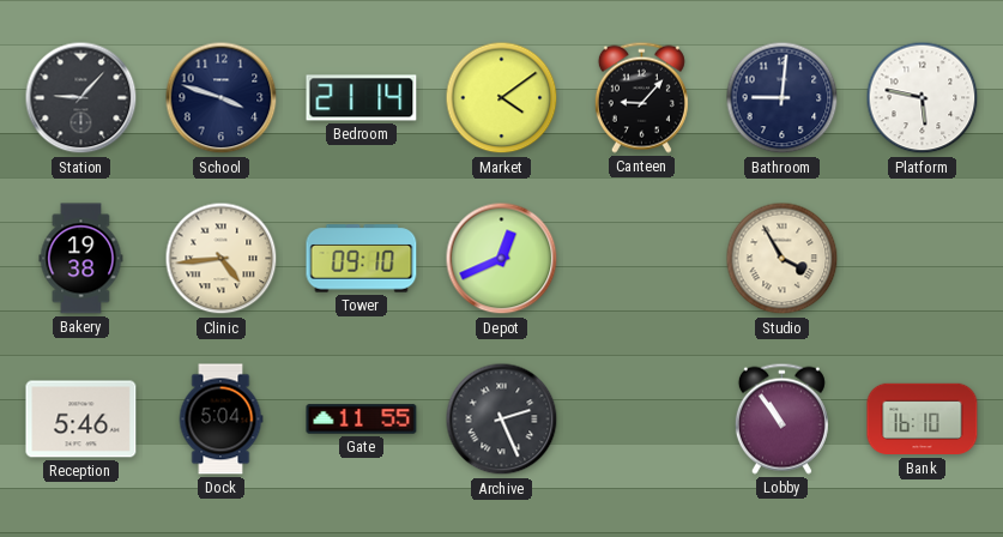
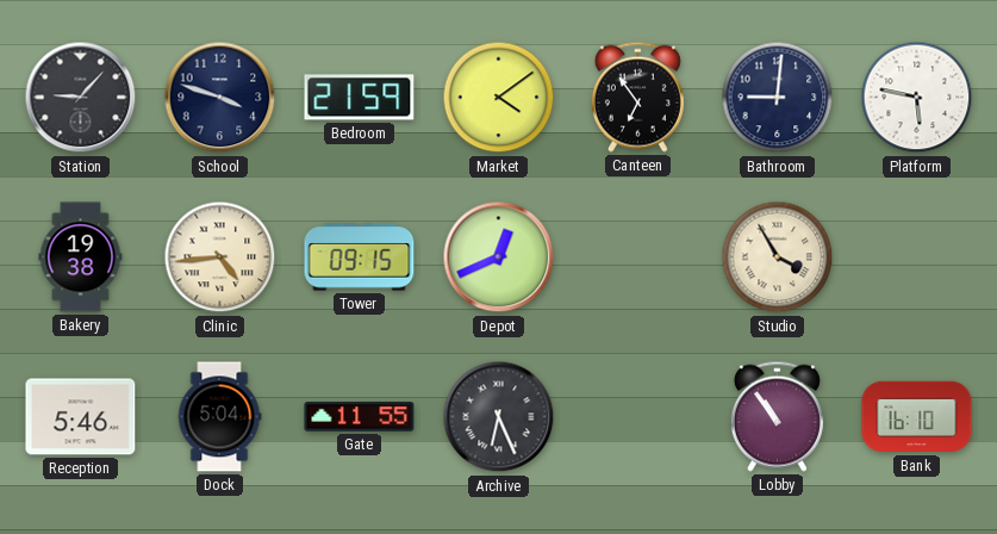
Bedroom: 21:14 -> 21:59
Canteen: 9:07 -> 6:54
Tower: 09:10 -> 09:15
Archive: 2:26 -> 6:26
